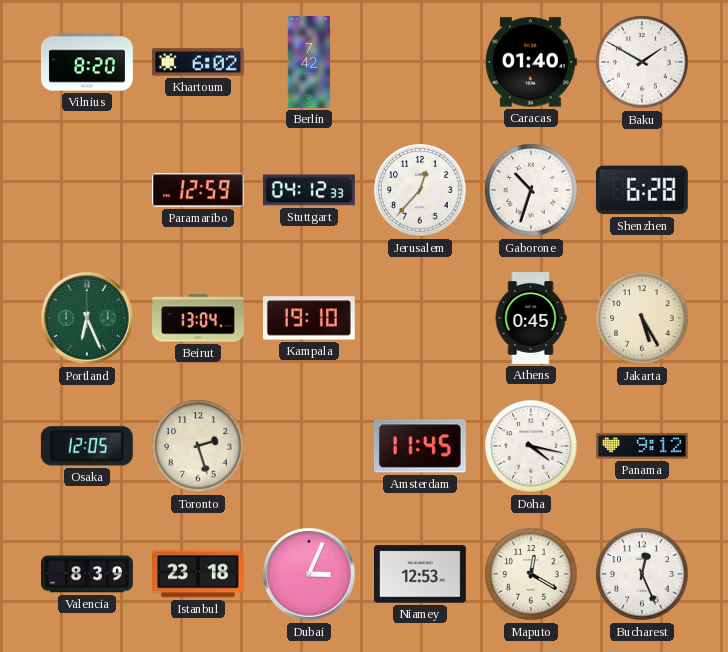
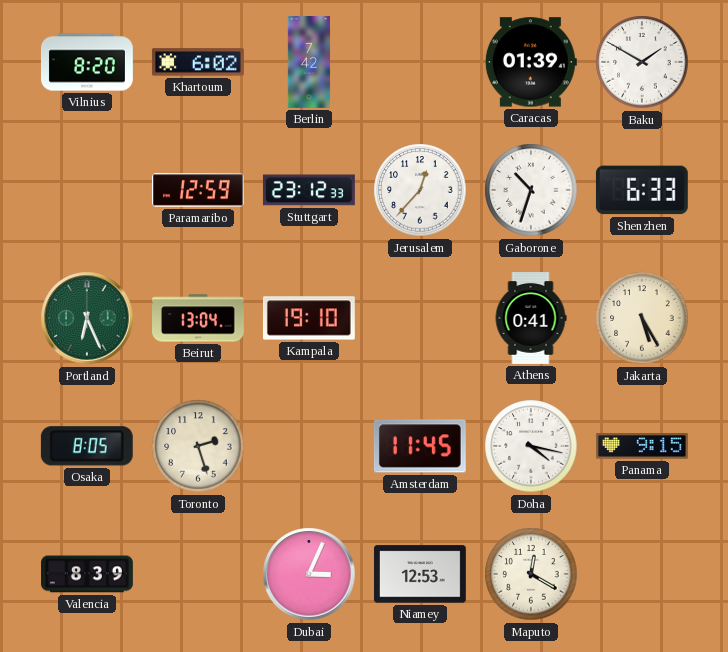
Caracas: 01:40 -> 01:39
Stuttgart: 04:12 -> 23:12
Shenzhen: 6:28 -> 6:33
Athens: 0:45 -> 0:41
Osaka: 12:05 -> 8:05
Panama: 9:12 -> 9:15
Istanbul: 23:18 -> none
Bucharest: 12:26 -> none
